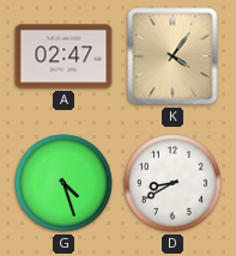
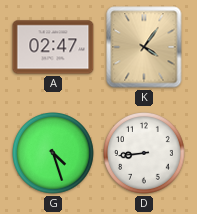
D: 8:40 -> 8:44
